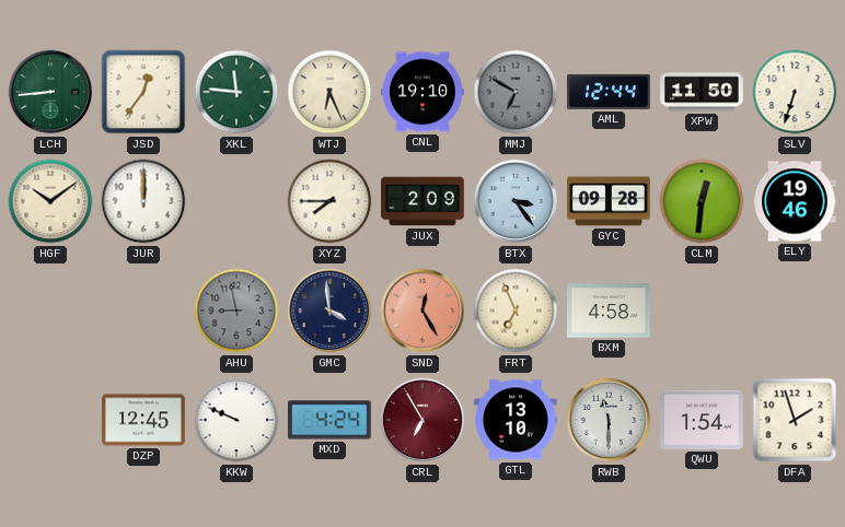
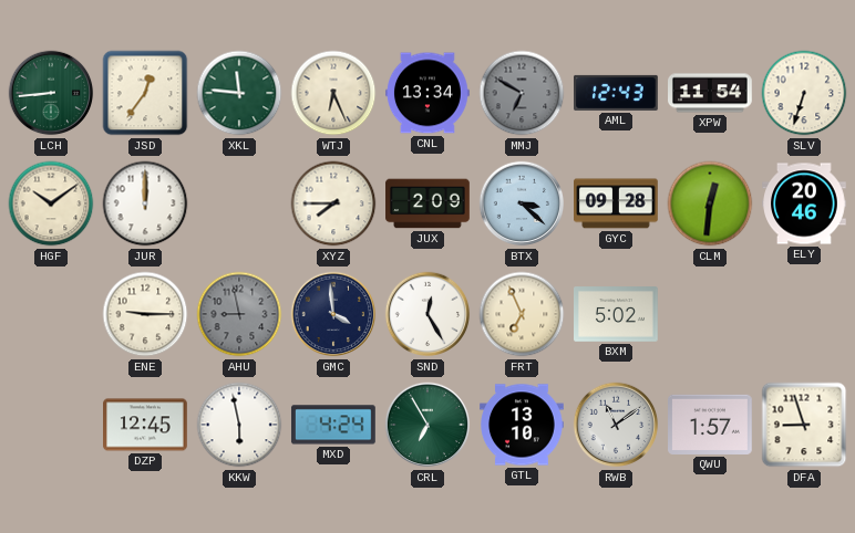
CNL: 19:10 -> 13:34
AML: 12:44 -> 12:43
XPW: 11:50 -> 11:54
BTX: 3:24 -> 3:22
ELY: 19:46 -> 20:46
ENE: none -> 9:15
SND dial: salmon -> white
BXM: 4:58 -> 5:02
KKW: 9:49 -> 5:58
CRL dial: burgundy -> green
RWB: 11:30 -> 11:09
QWU: 1:54 -> 1:57
DFA: 1:57 -> 8:57
